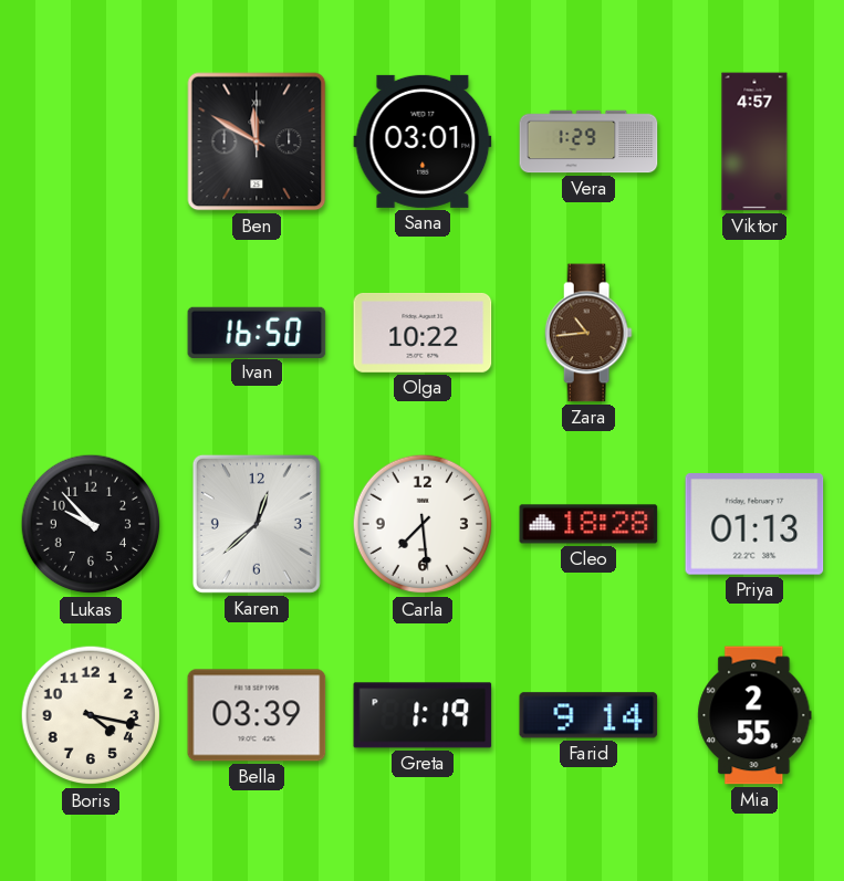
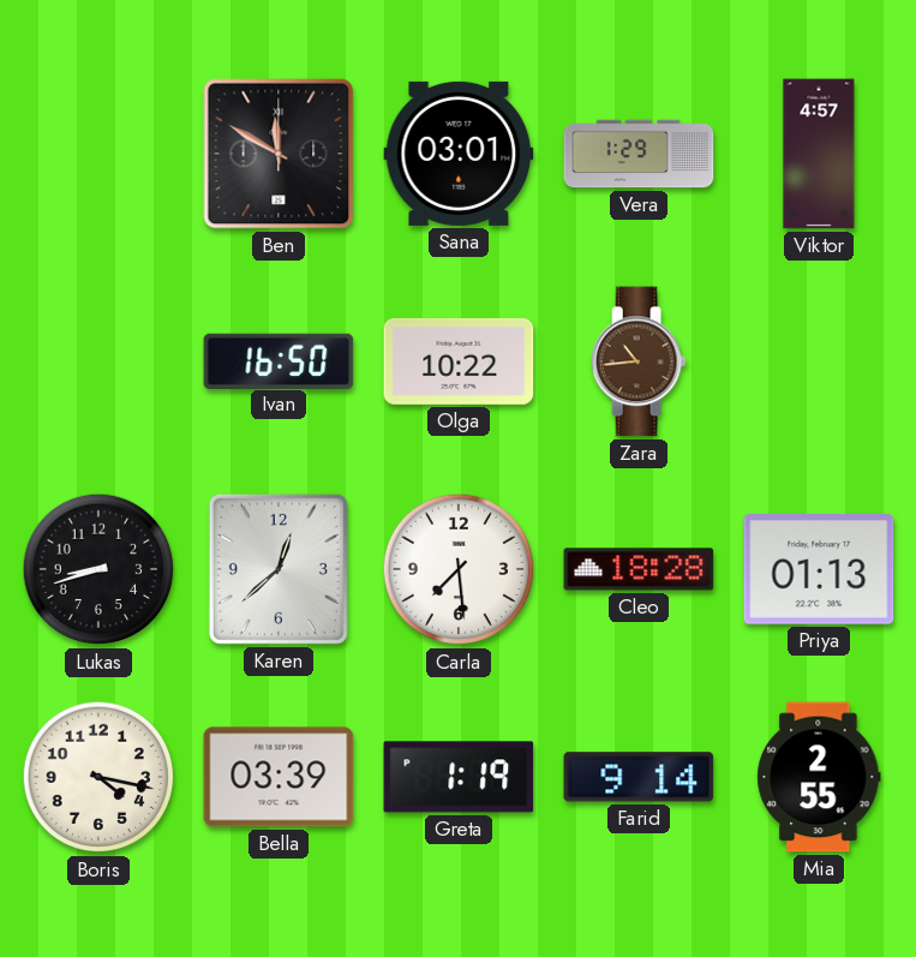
Lukas: 9:53 -> 8:42
